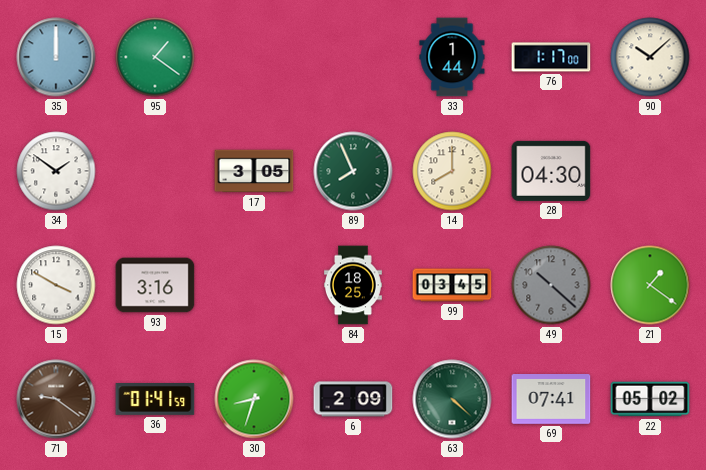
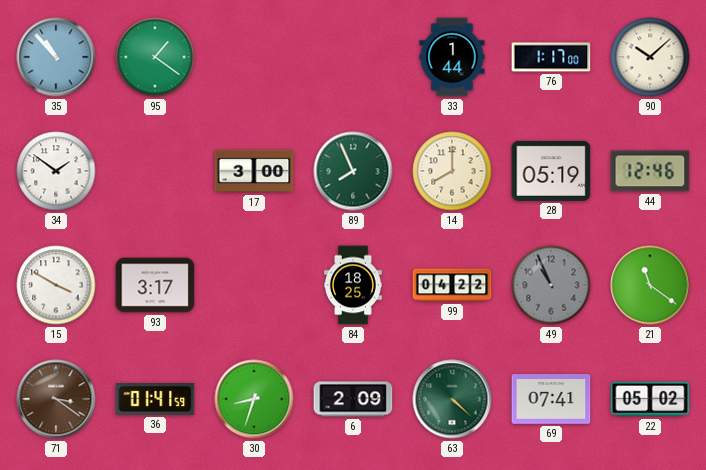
35: 12:00 -> 10:53
17: 3:05 -> 3:00
28: 04:30 -> 05:19
44: none -> 12:46
93: 3:16 -> 3:17
99: 03:45 -> 04:22
49: 10:22 -> 10:56
21: 1:21 -> 11:21
71: 9:21 -> 3:21
